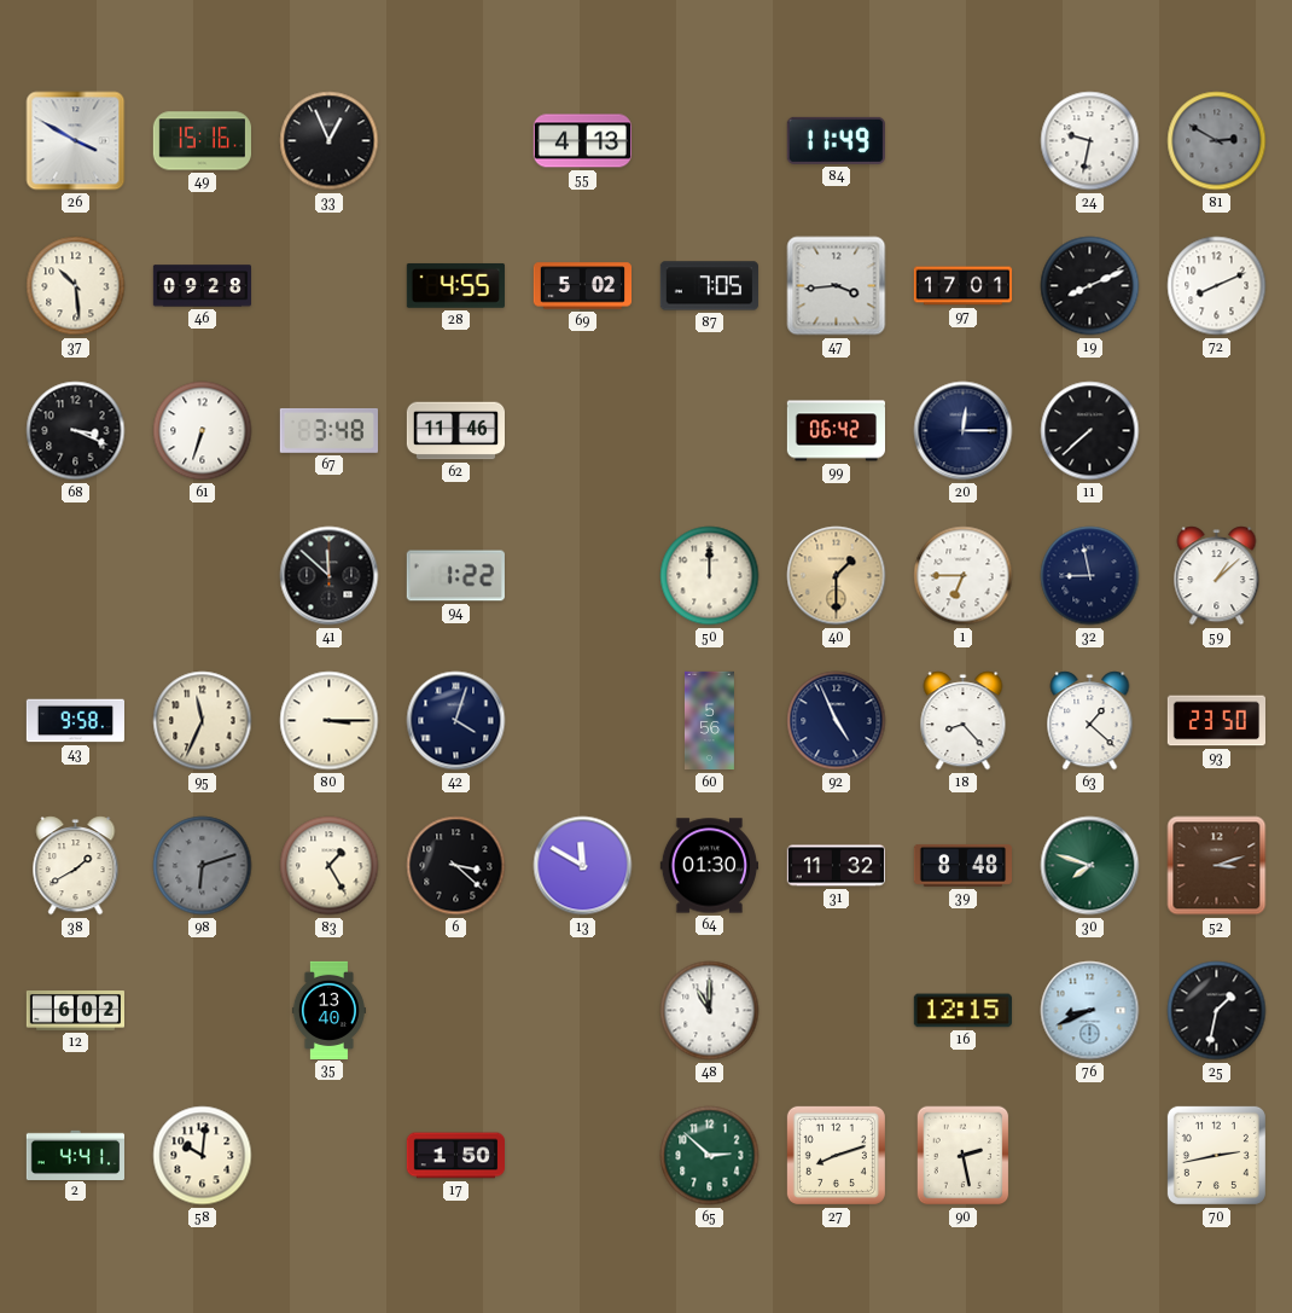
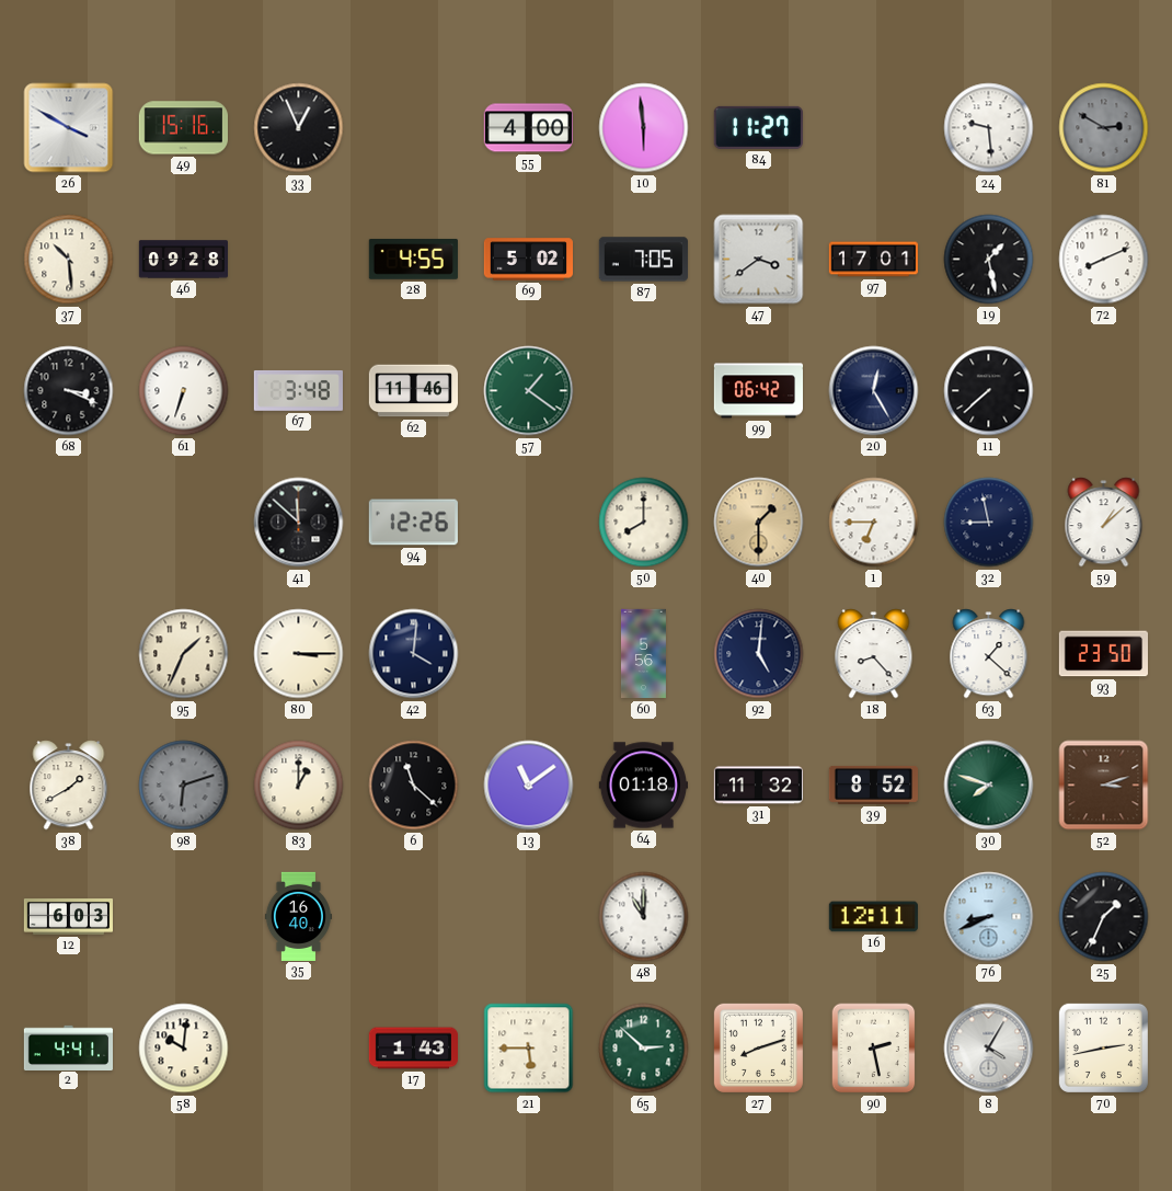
55: 4:13 -> 4:00
10: none -> 5:59
84: 11:49 -> 11:27
24: 9:32 -> 9:29
47: 3:44 -> 3:39
19: 8:11 -> 1:28
57: none -> 1:21
20: 12:15 -> 12:25
94: 1:22 -> 12:26
50: 12:00 -> 8:00
43: 9:58 -> none
95: 11:34 -> 1:34
42: 4:03 -> 4:01
92: 4:56 -> 5:01
83: 1:25 -> 1:00
6: 3:22 -> 11:22
13: 11:50 -> 11:09
64: 01:30 -> 01:18
39: 8:48 -> 8:52
12: 6:02 -> 6:03
35: 13:40 -> 16:40
16: 12:15 -> 12:11
25: 1:32 -> 1:34
17: 1:50 -> 1:43
21: none -> 5:45
8: none -> 4:05
